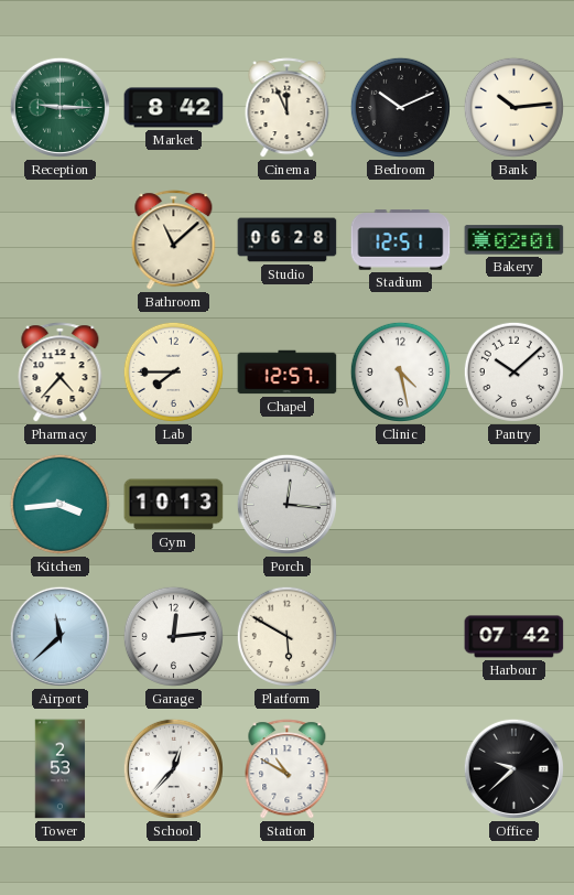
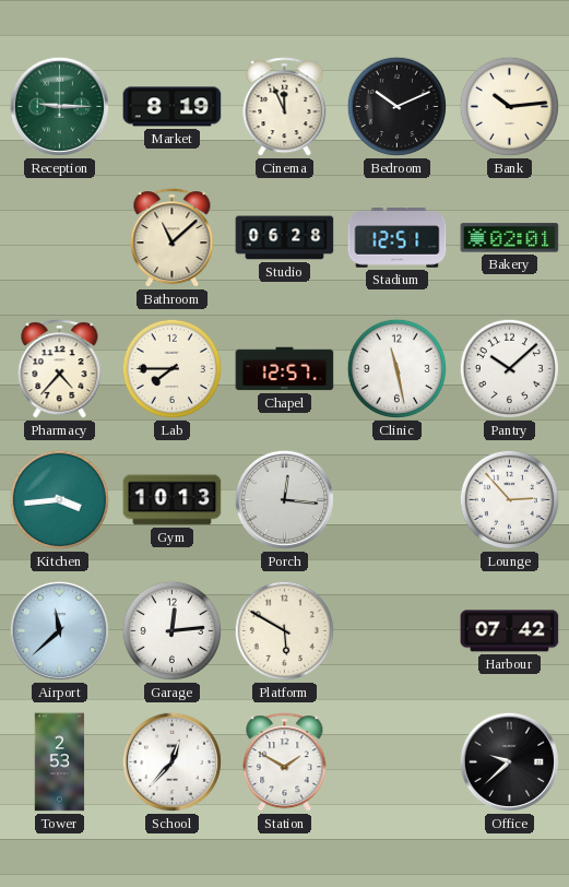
Market: 8:42 -> 8:19
Clinic: 4:28 -> 11:28
Lounge: none -> 2:53
Station: 10:50 -> 1:50
